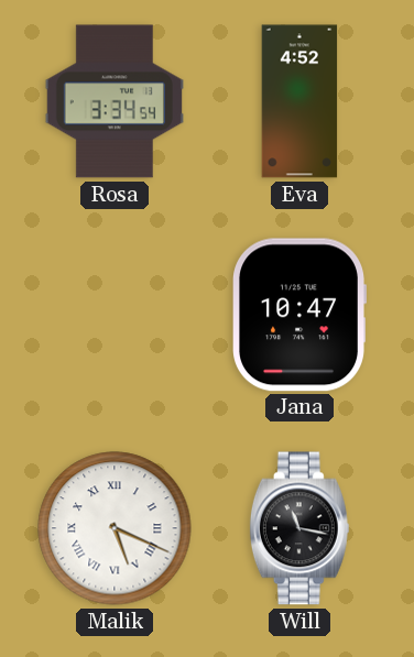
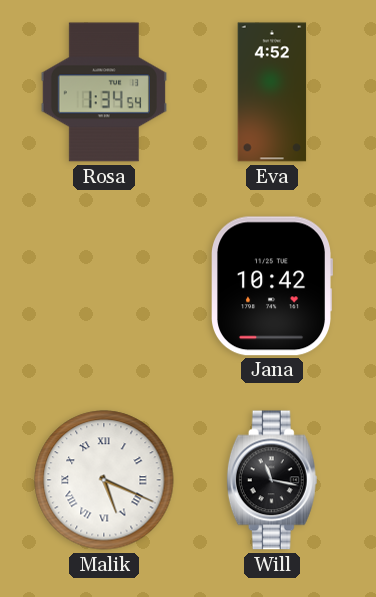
Rosa: 3:34 -> 1:34
Jana: 10:47 -> 10:42
